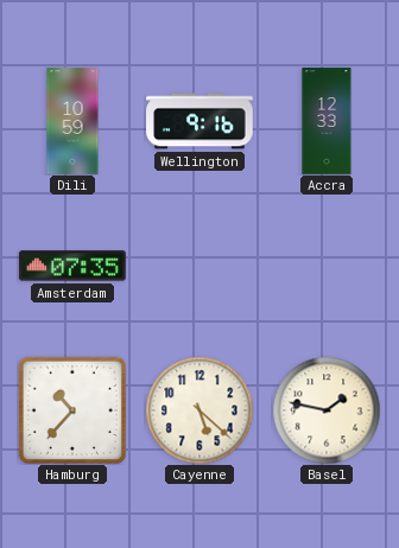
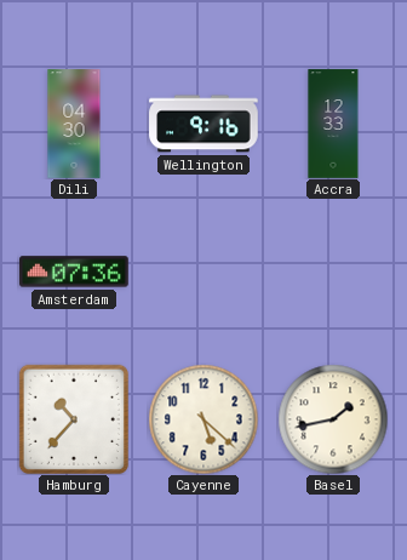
Dili: 10:59 -> 04:30
Amsterdam: 07:35 -> 07:36
Basel: 1:47 -> 1:43
